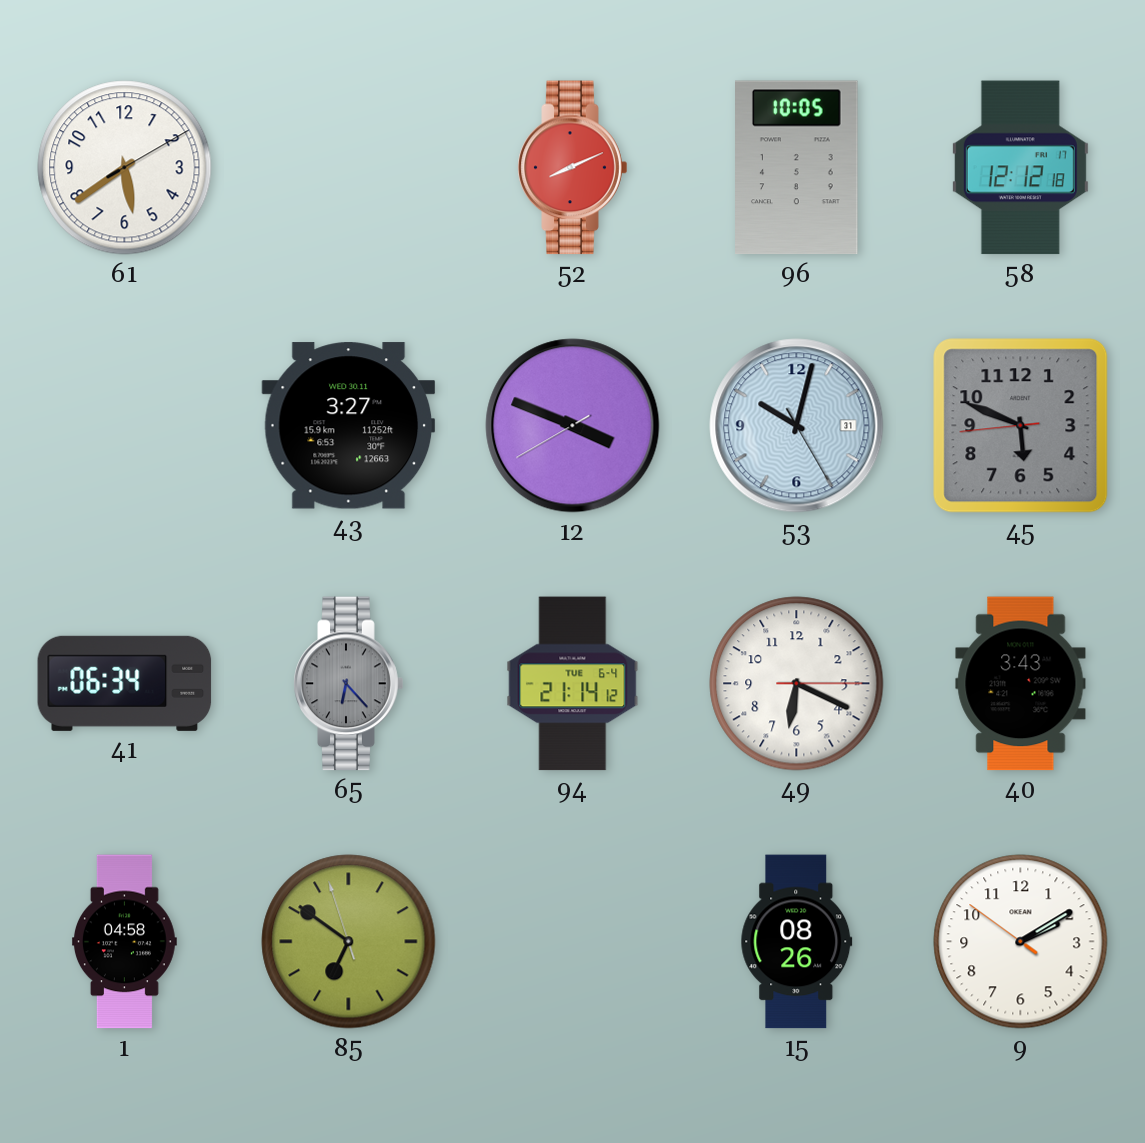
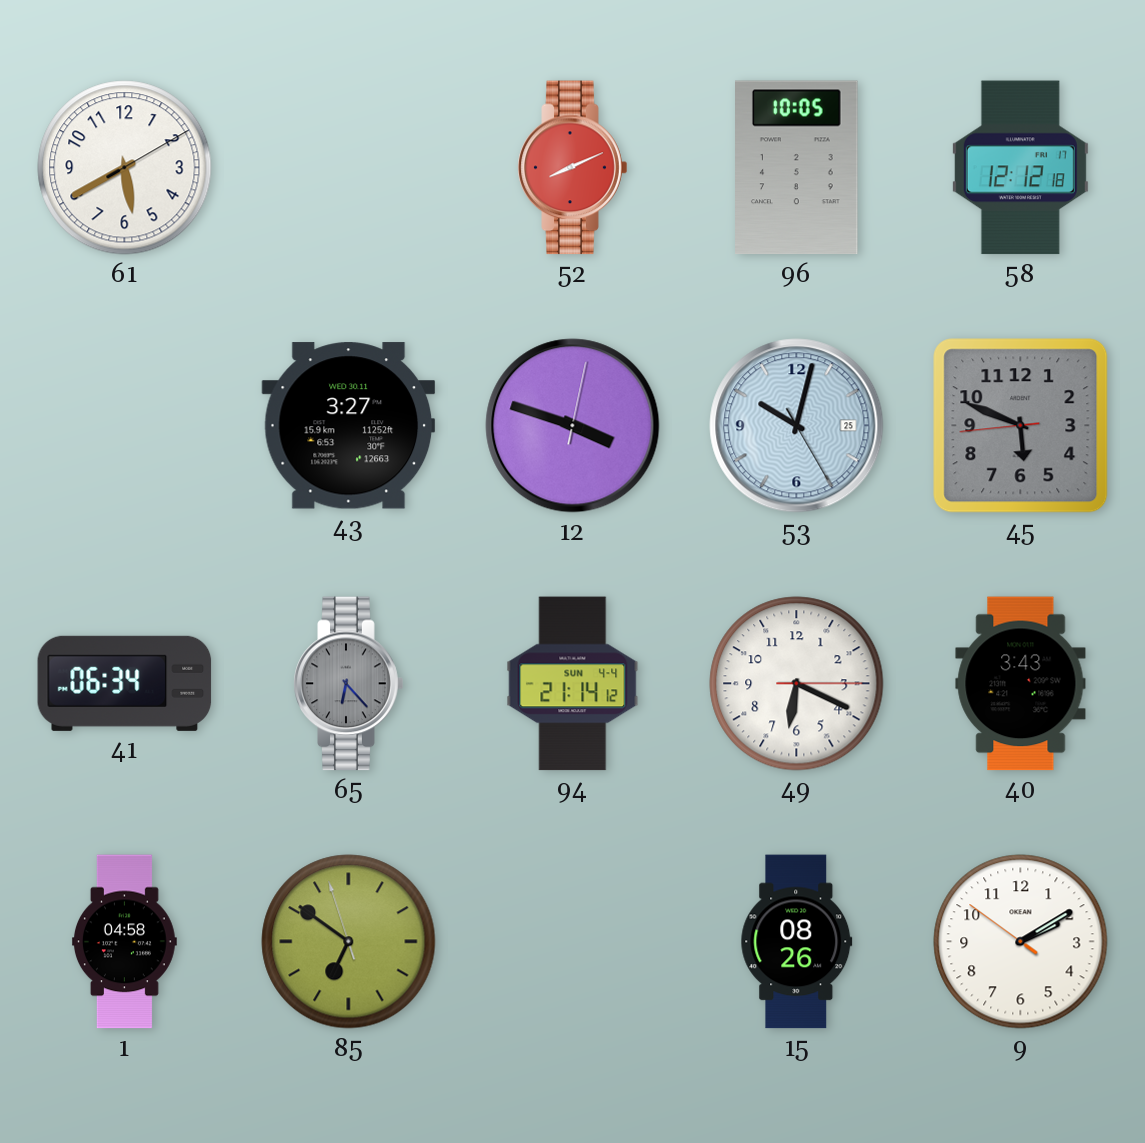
61: 5:39 -> 5:40
12: 3:48:40 -> 3:48:02
53 date: 31 -> 25
94 date: TUE 6-4 -> SUN 4-4
